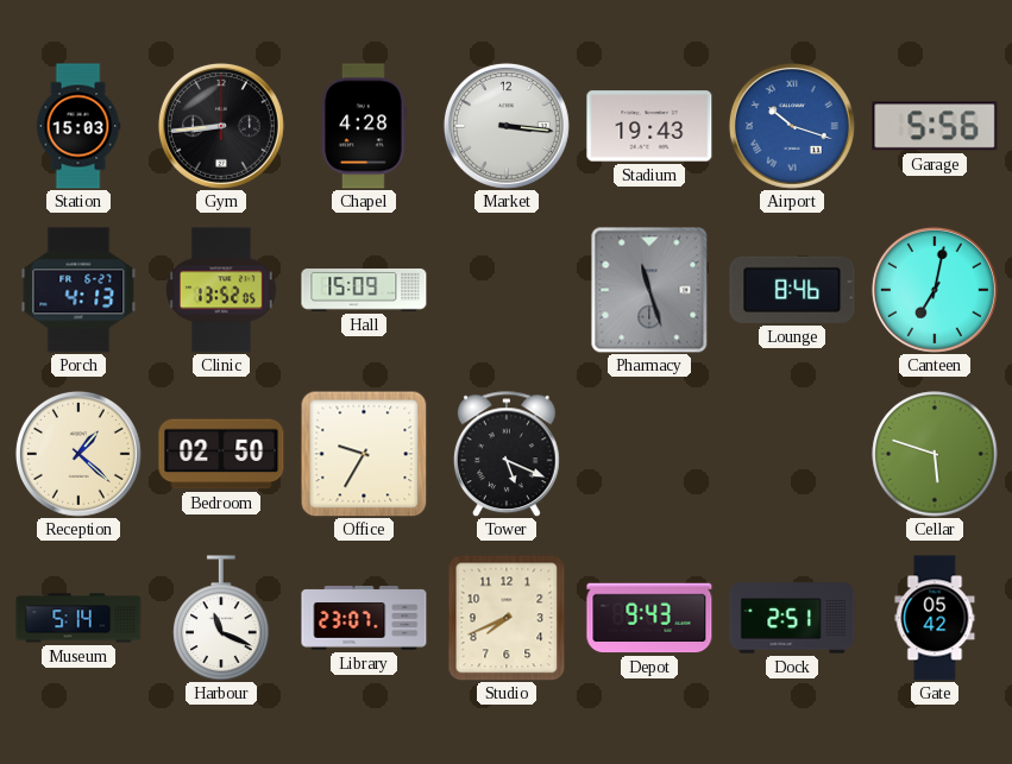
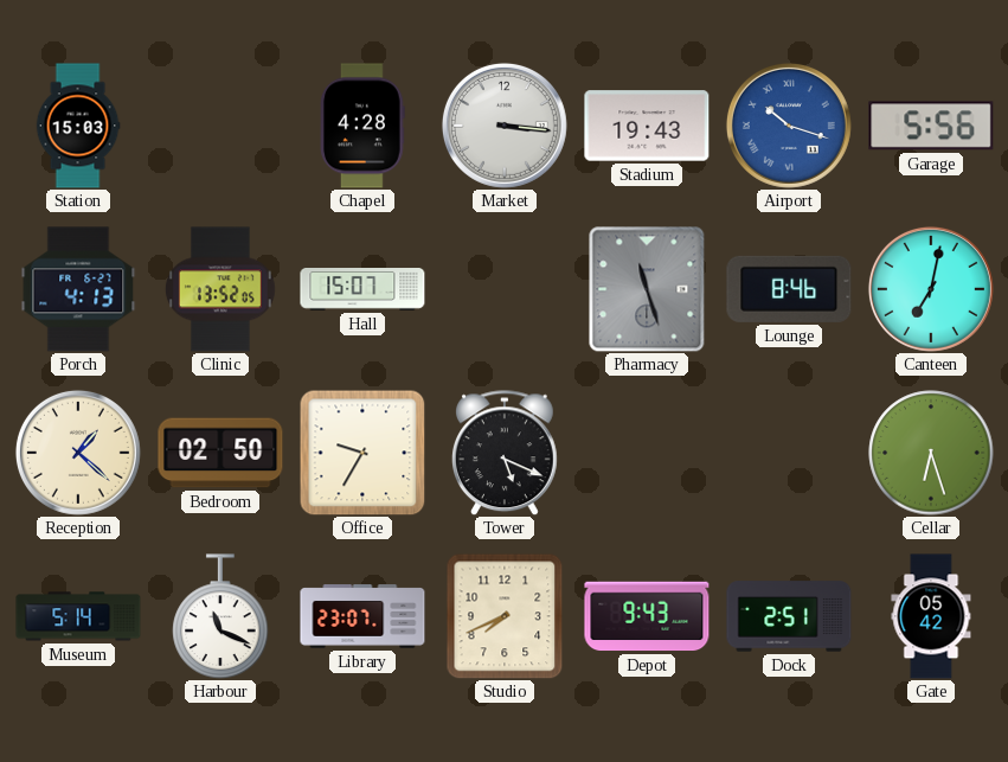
Gym: 8:44 -> none
Hall: 15:09 -> 15:07
Cellar: 5:48 -> 6:27
